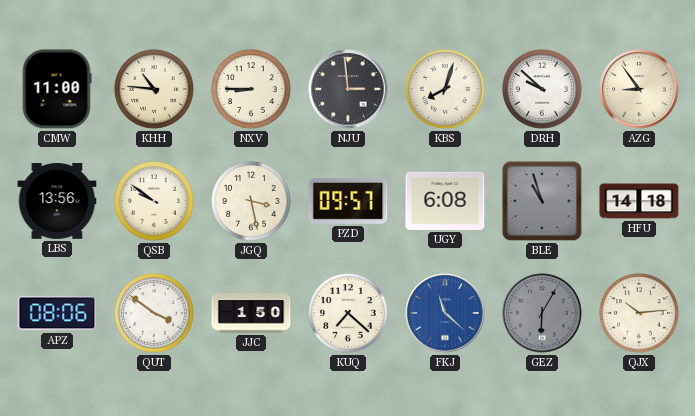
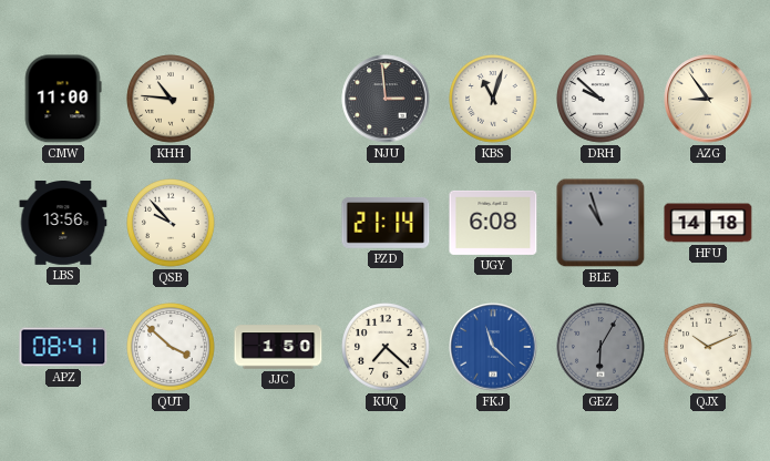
NXV: 8:45 -> none
KBS: 8:03 -> 11:03
QSB: 9:51 -> 9:53
JGQ: 3:28 -> none
PZD: 09:57 -> 21:14
APZ: 08:06 -> 08:41
QUT: 3:51 -> 3:52
QJX: 10:14 -> 10:11
